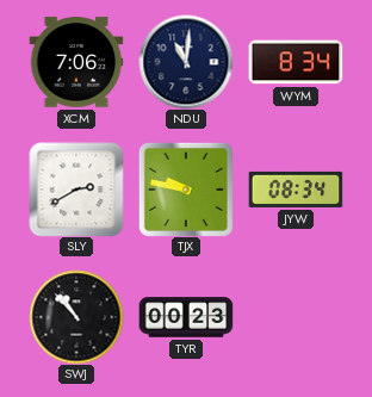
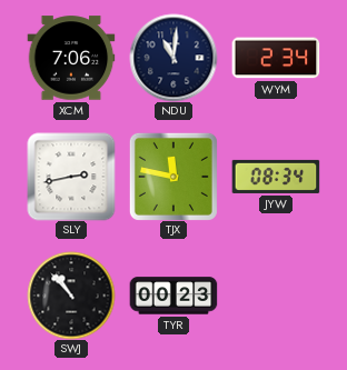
WYM: 8:34 -> 2:34
SLY: 2:40 -> 2:43
TJX: 9:47 -> 11:47
